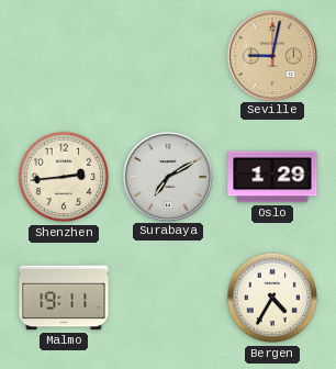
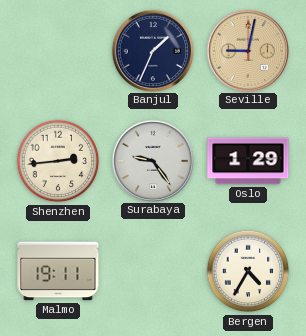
Banjul: none -> 1:34
Surabaya: 7:10 -> 9:24
